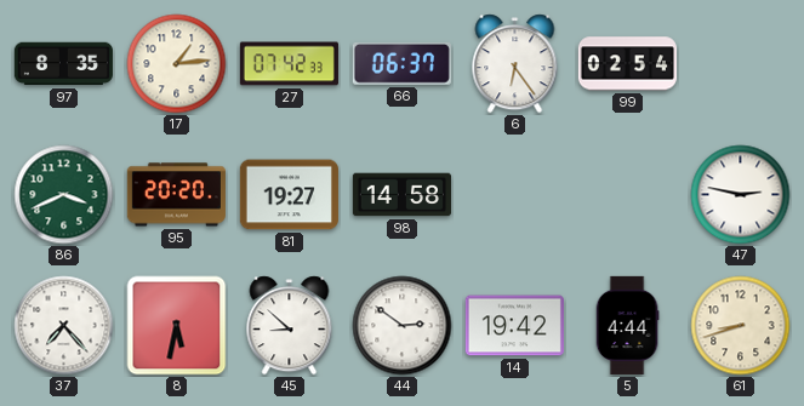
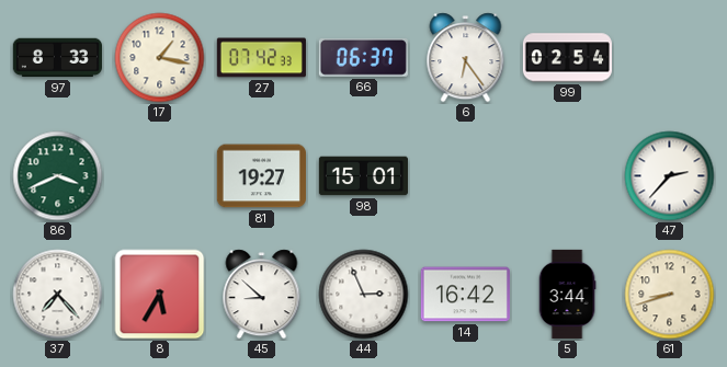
97: 8:35 -> 8:33
17: 1:14 -> 1:17
95: 20:20 -> none
98: 14:58 -> 15:01
47: 2:47 -> 2:37
8: 5:32 -> 5:35
44: 2:51 -> 2:56
14: 19:42 -> 16:42
5: 4:44 -> 3:44
